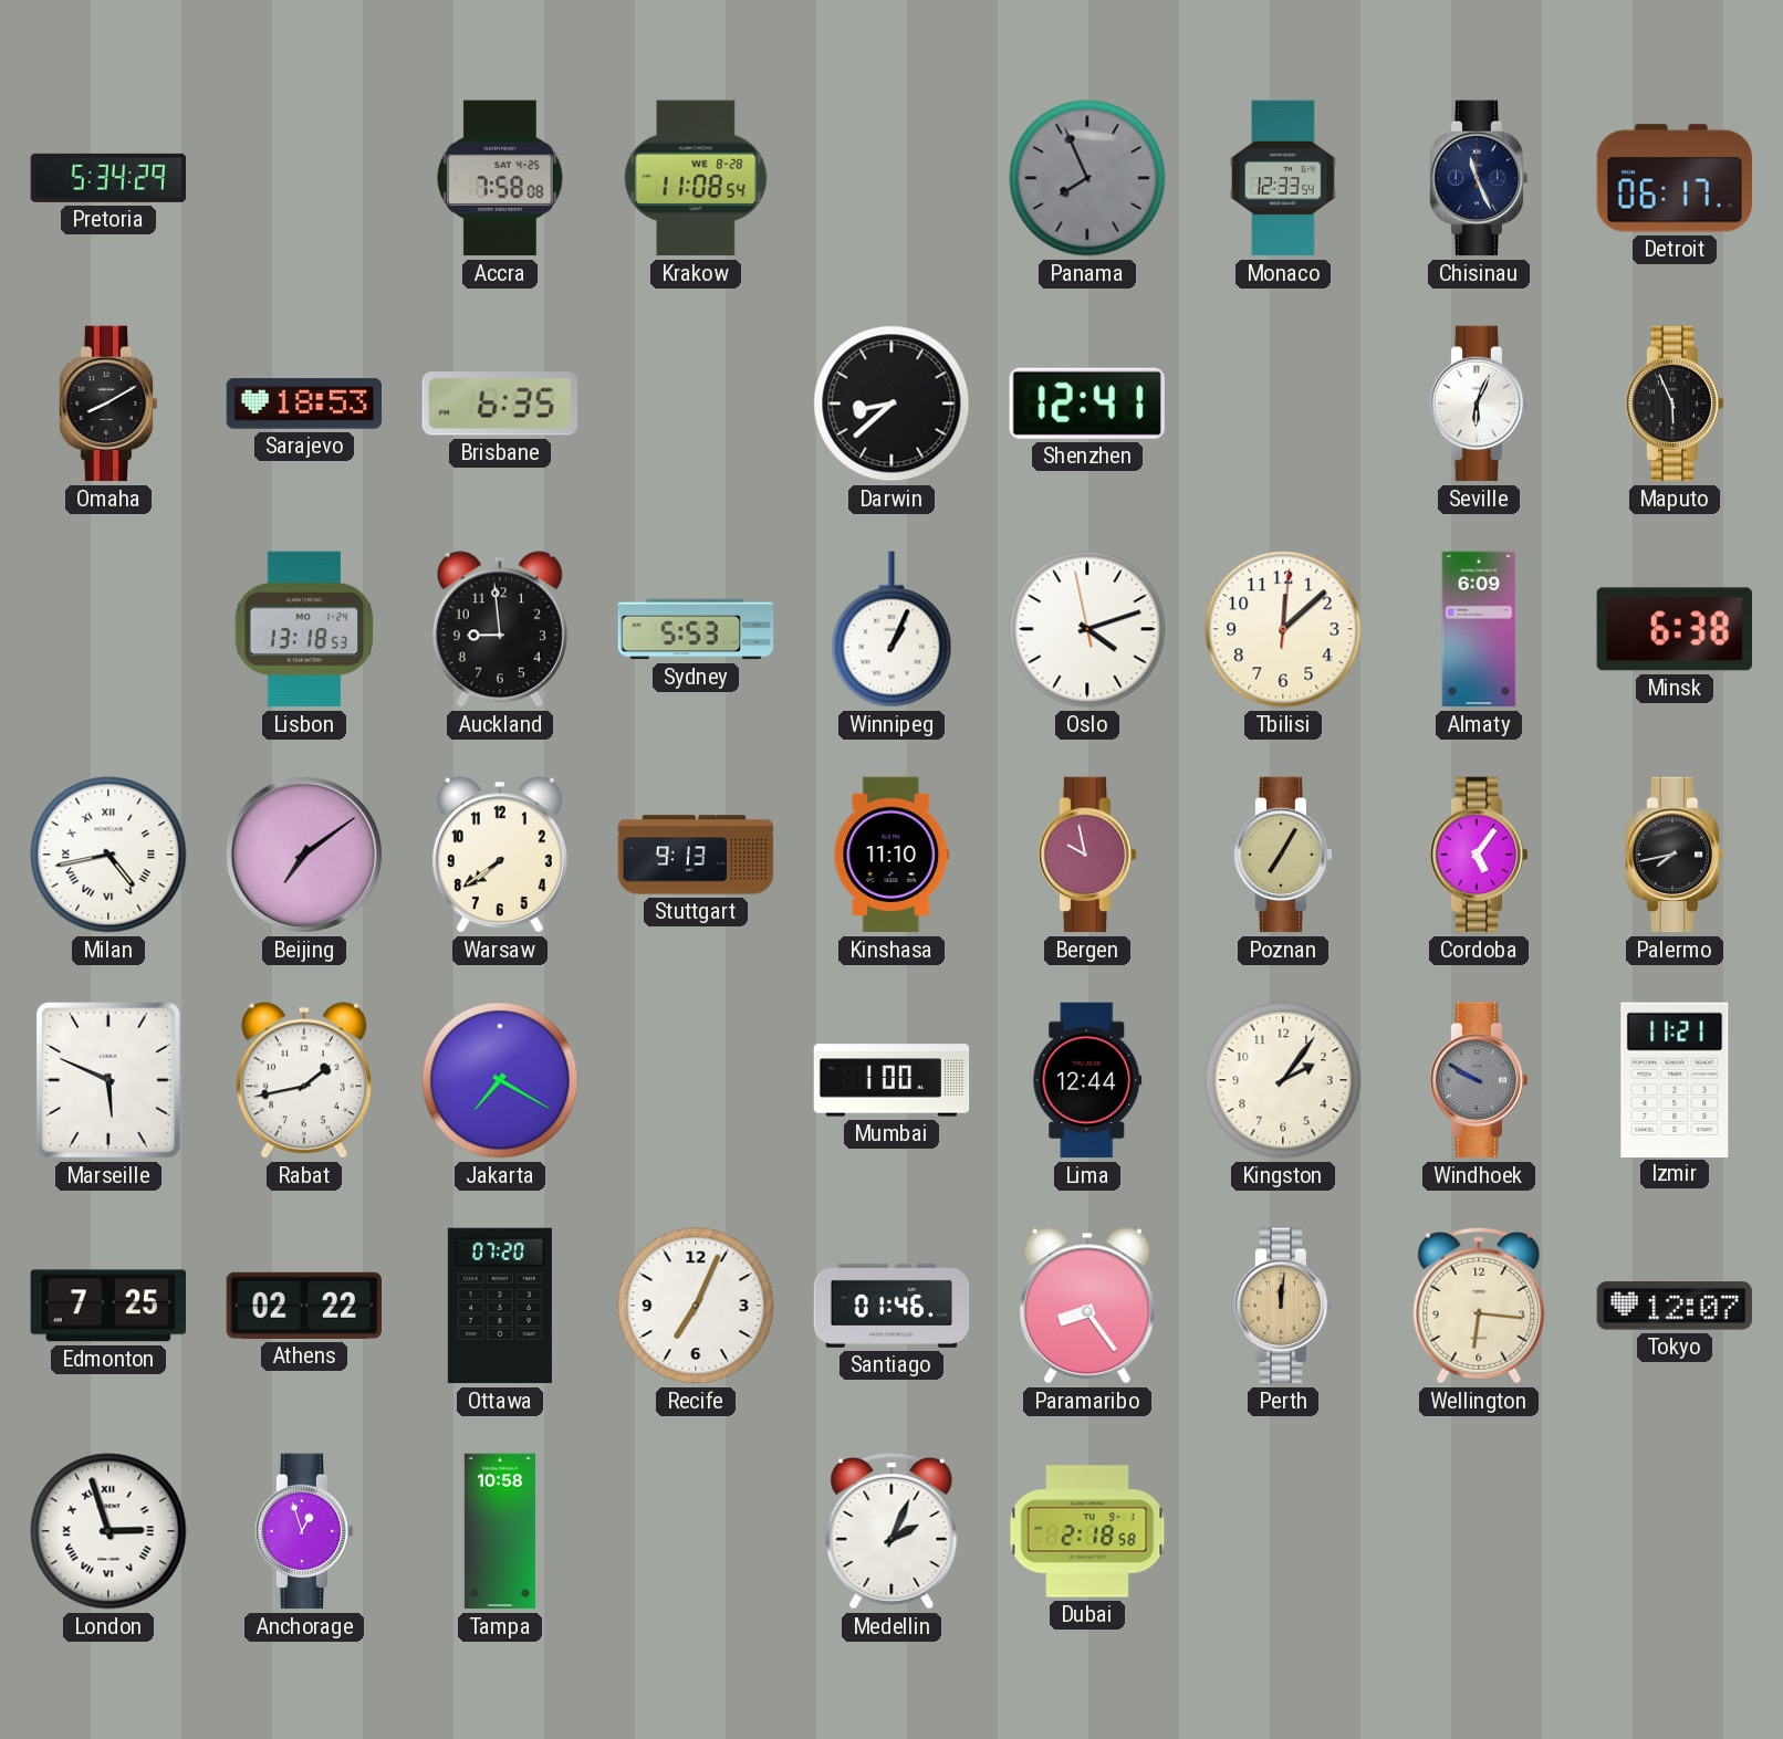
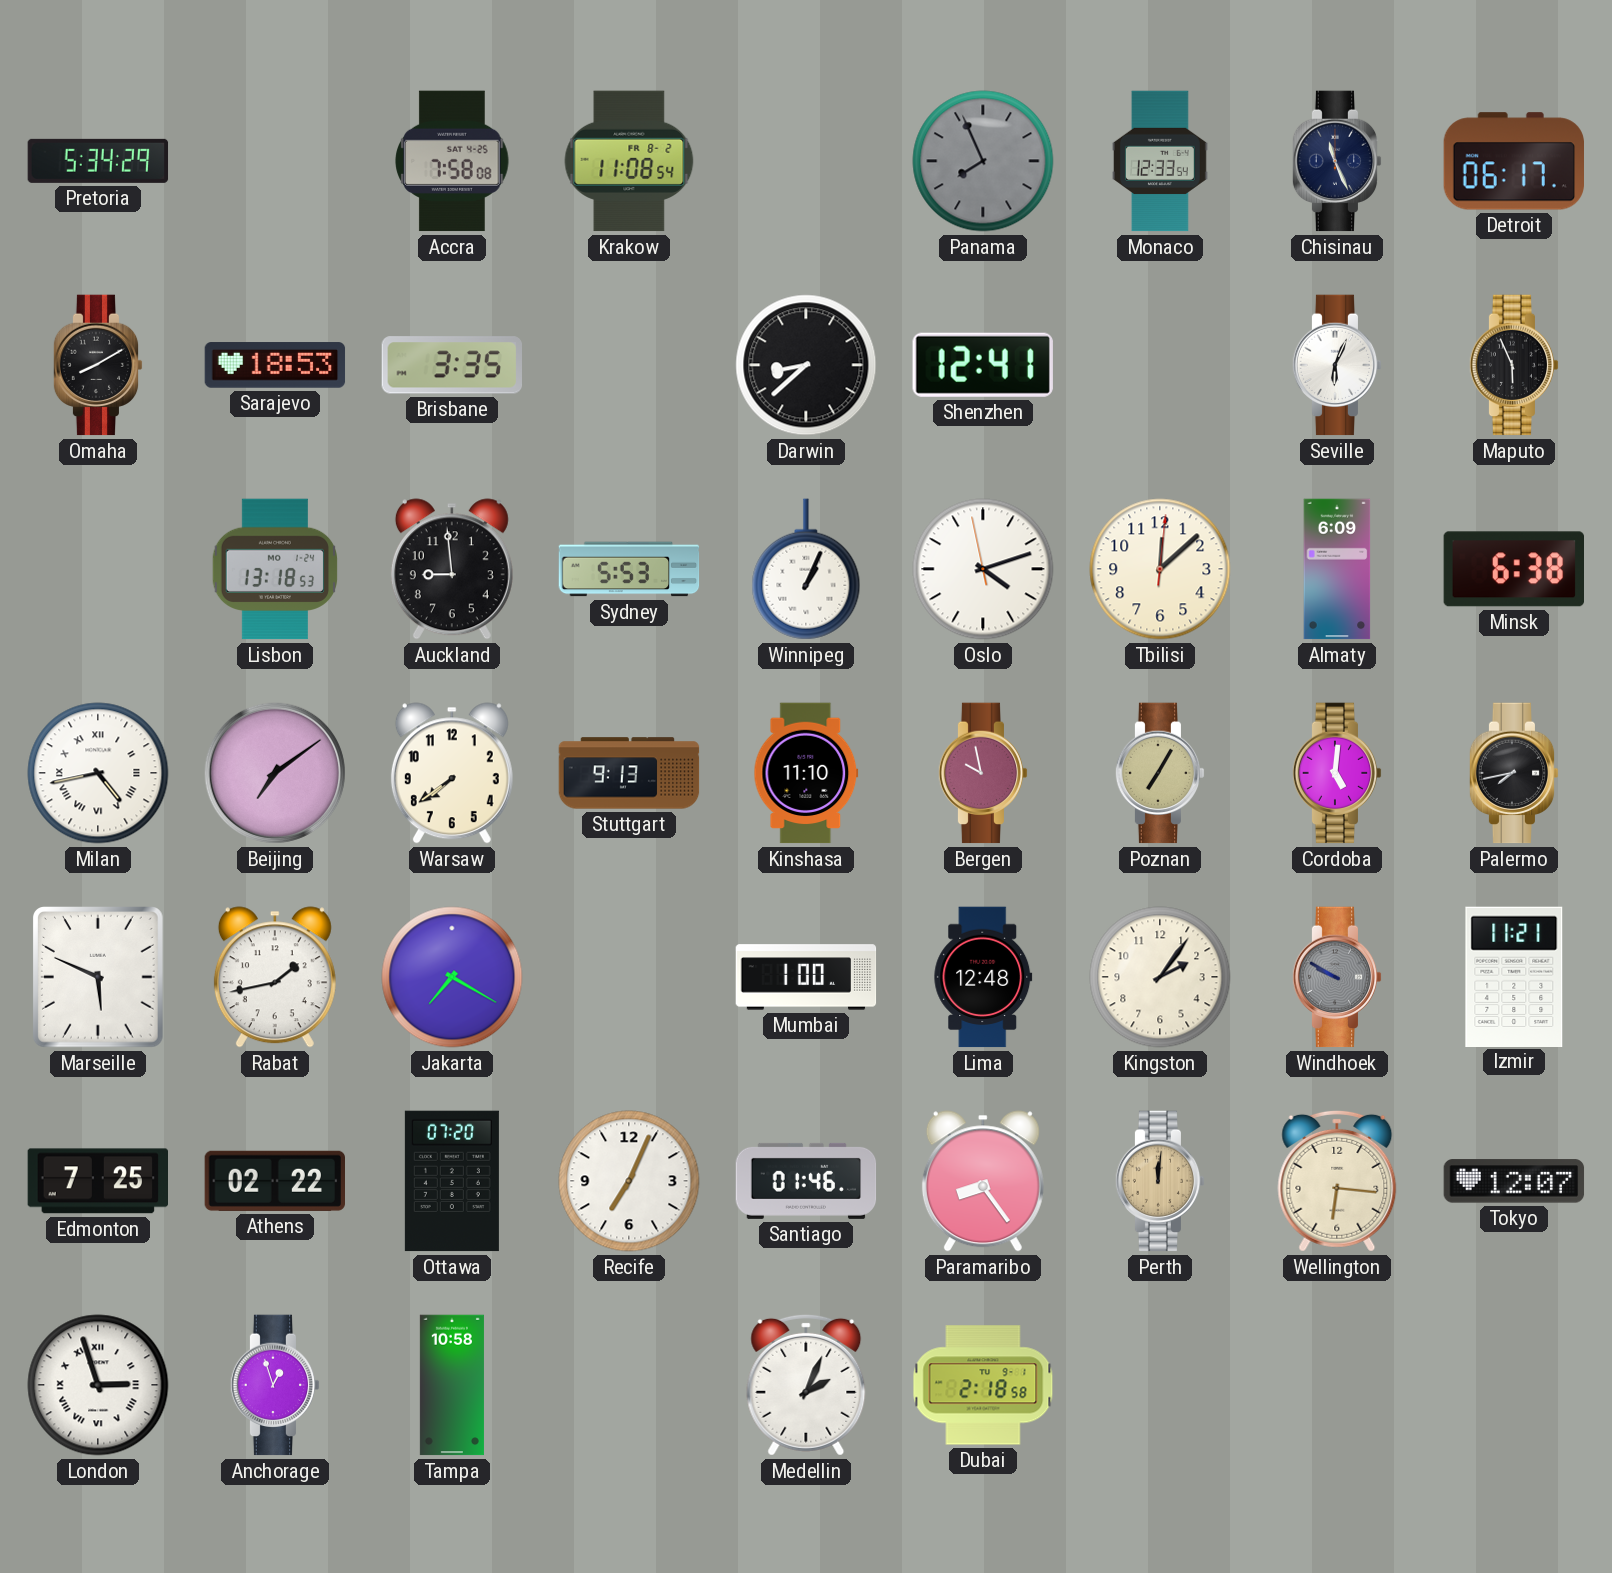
Krakow date: WE 8-28 -> FR 8-2
Brisbane: 6:35 -> 3:35
Cordoba: 5:06 -> 5:01
Lima: 12:44 -> 12:48
